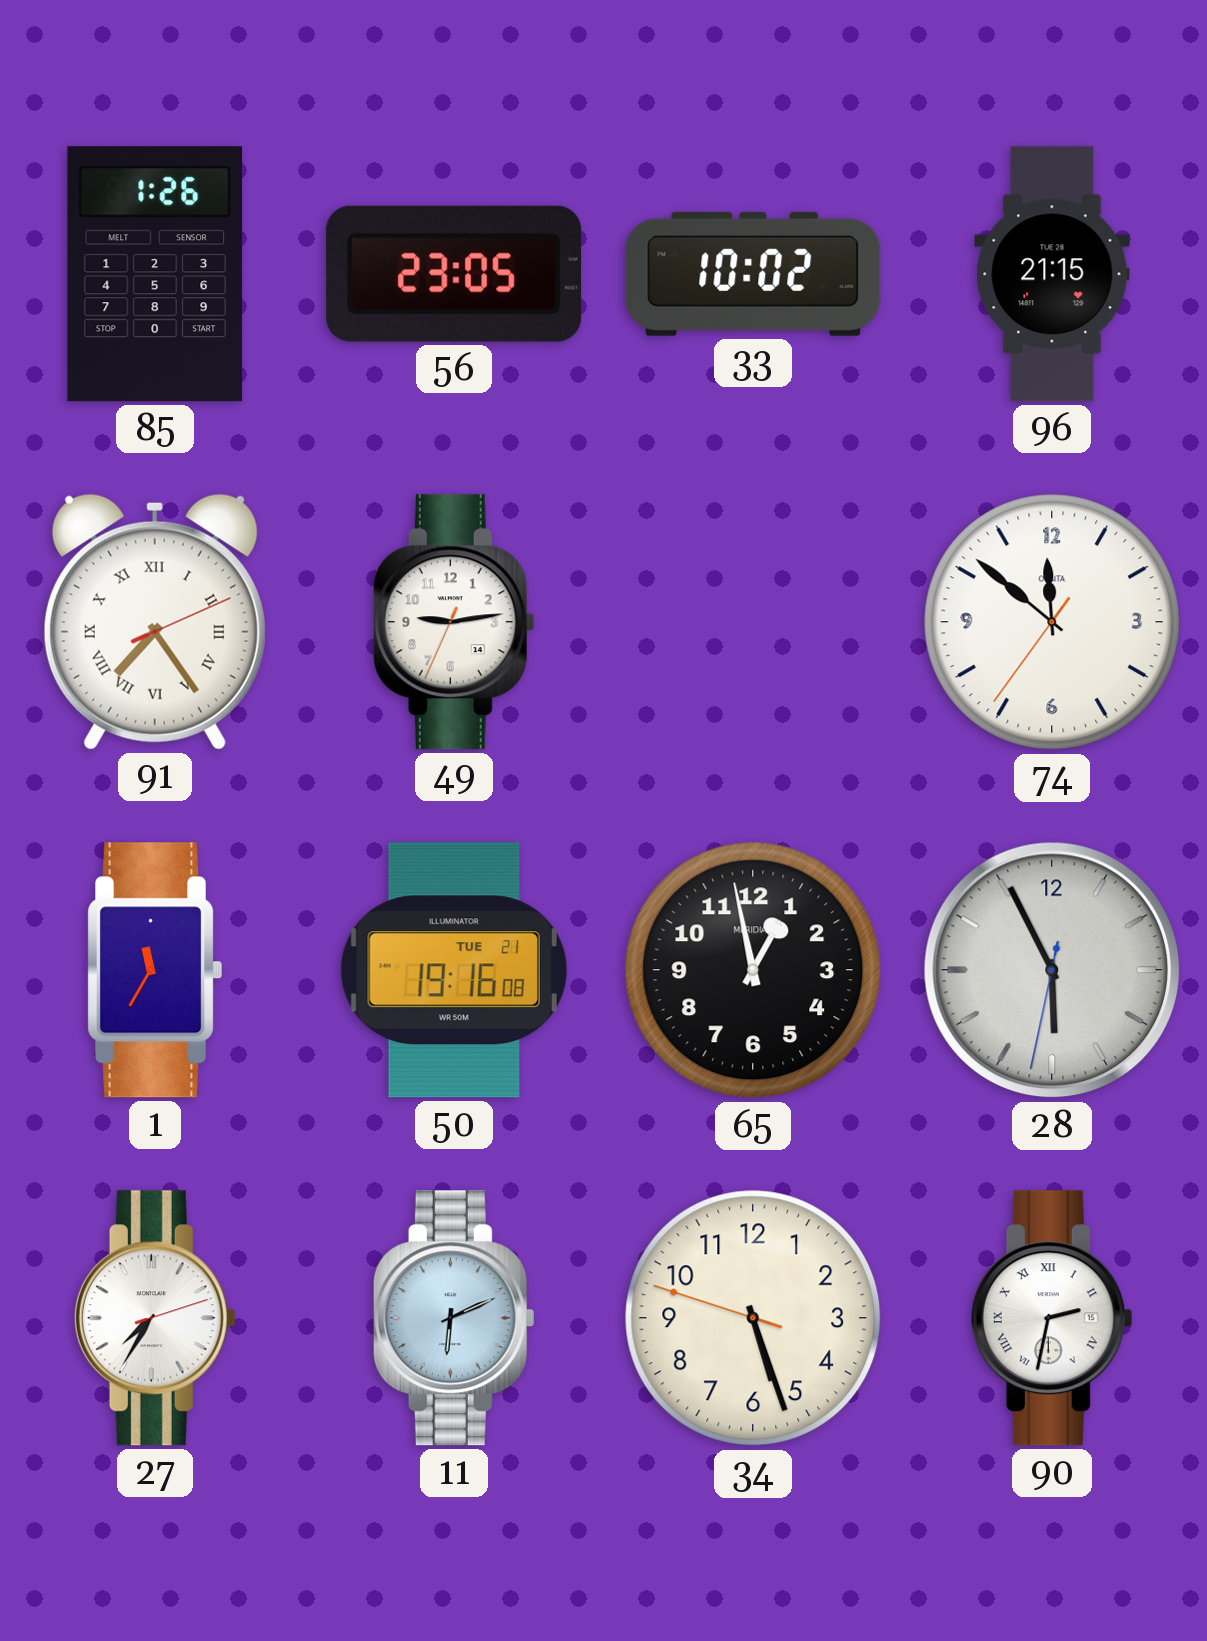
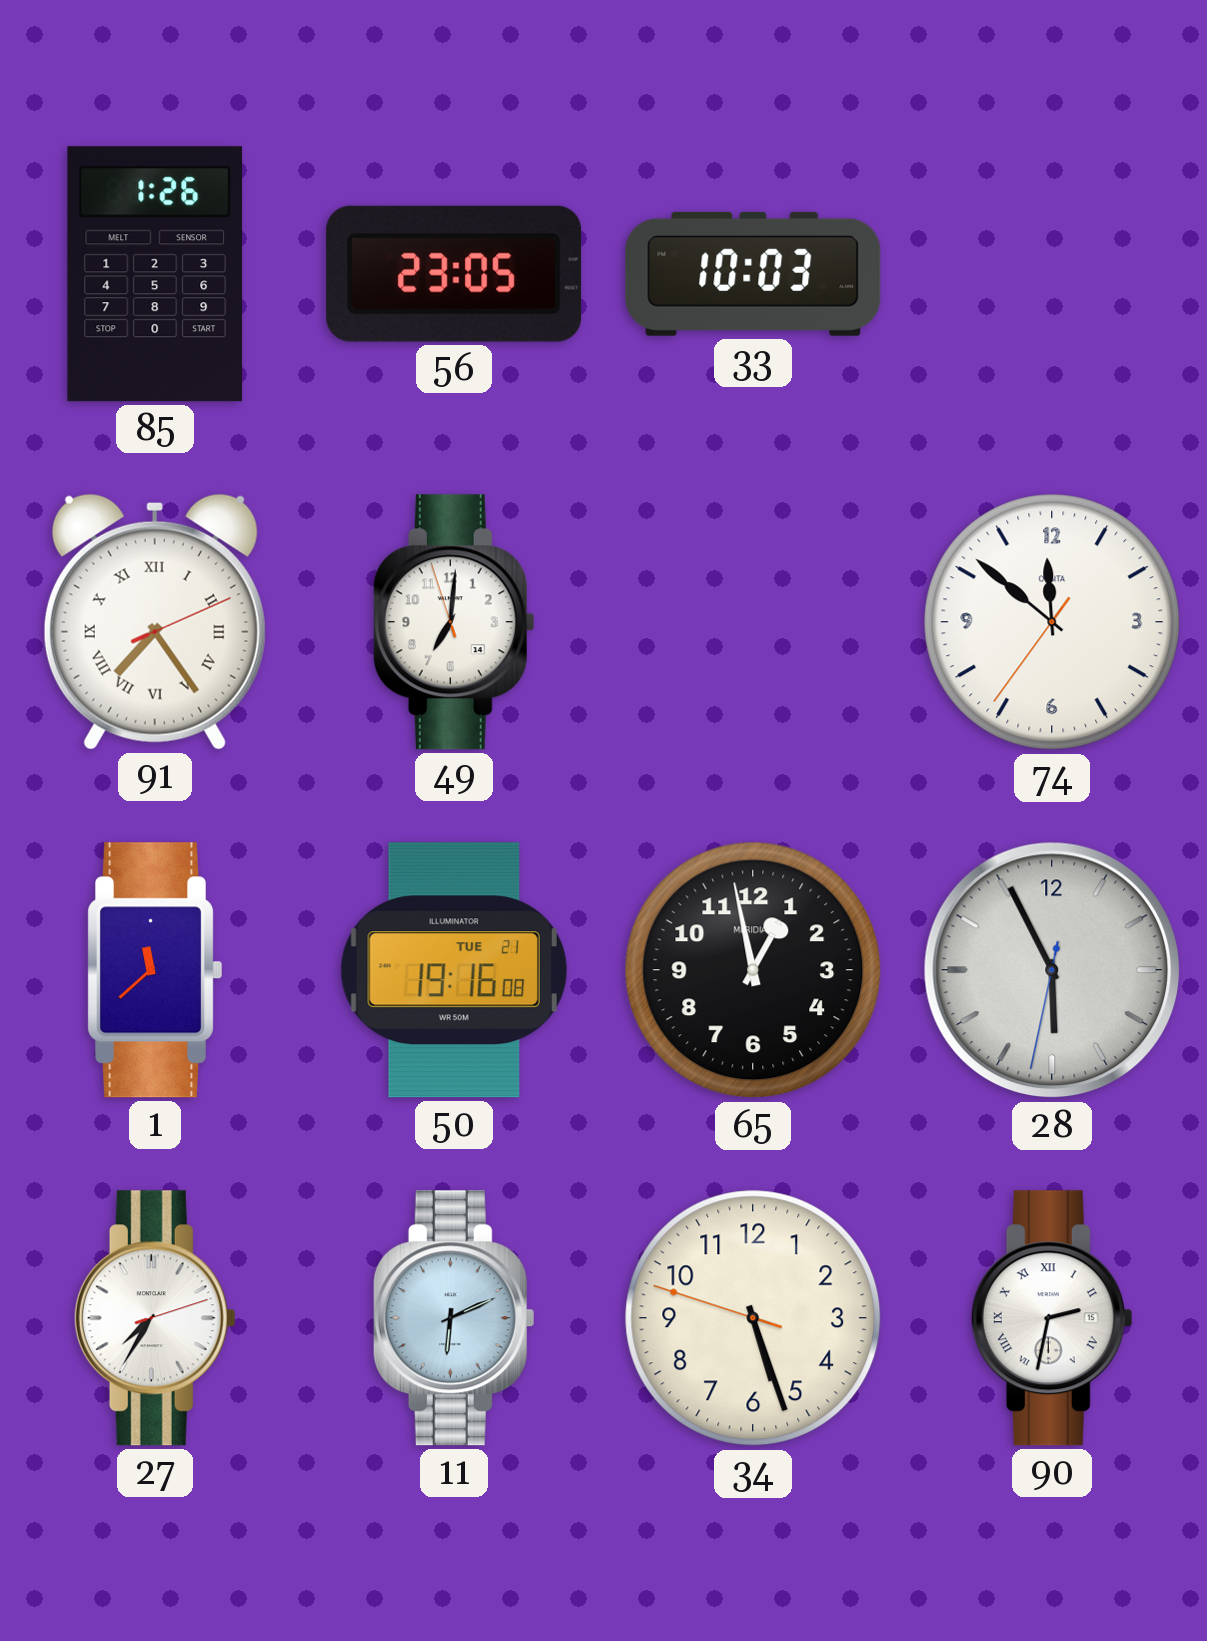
33: 10:02 -> 10:03
96: 21:15 -> none
49: 9:13 -> 7:00
1: 11:35 -> 11:38
